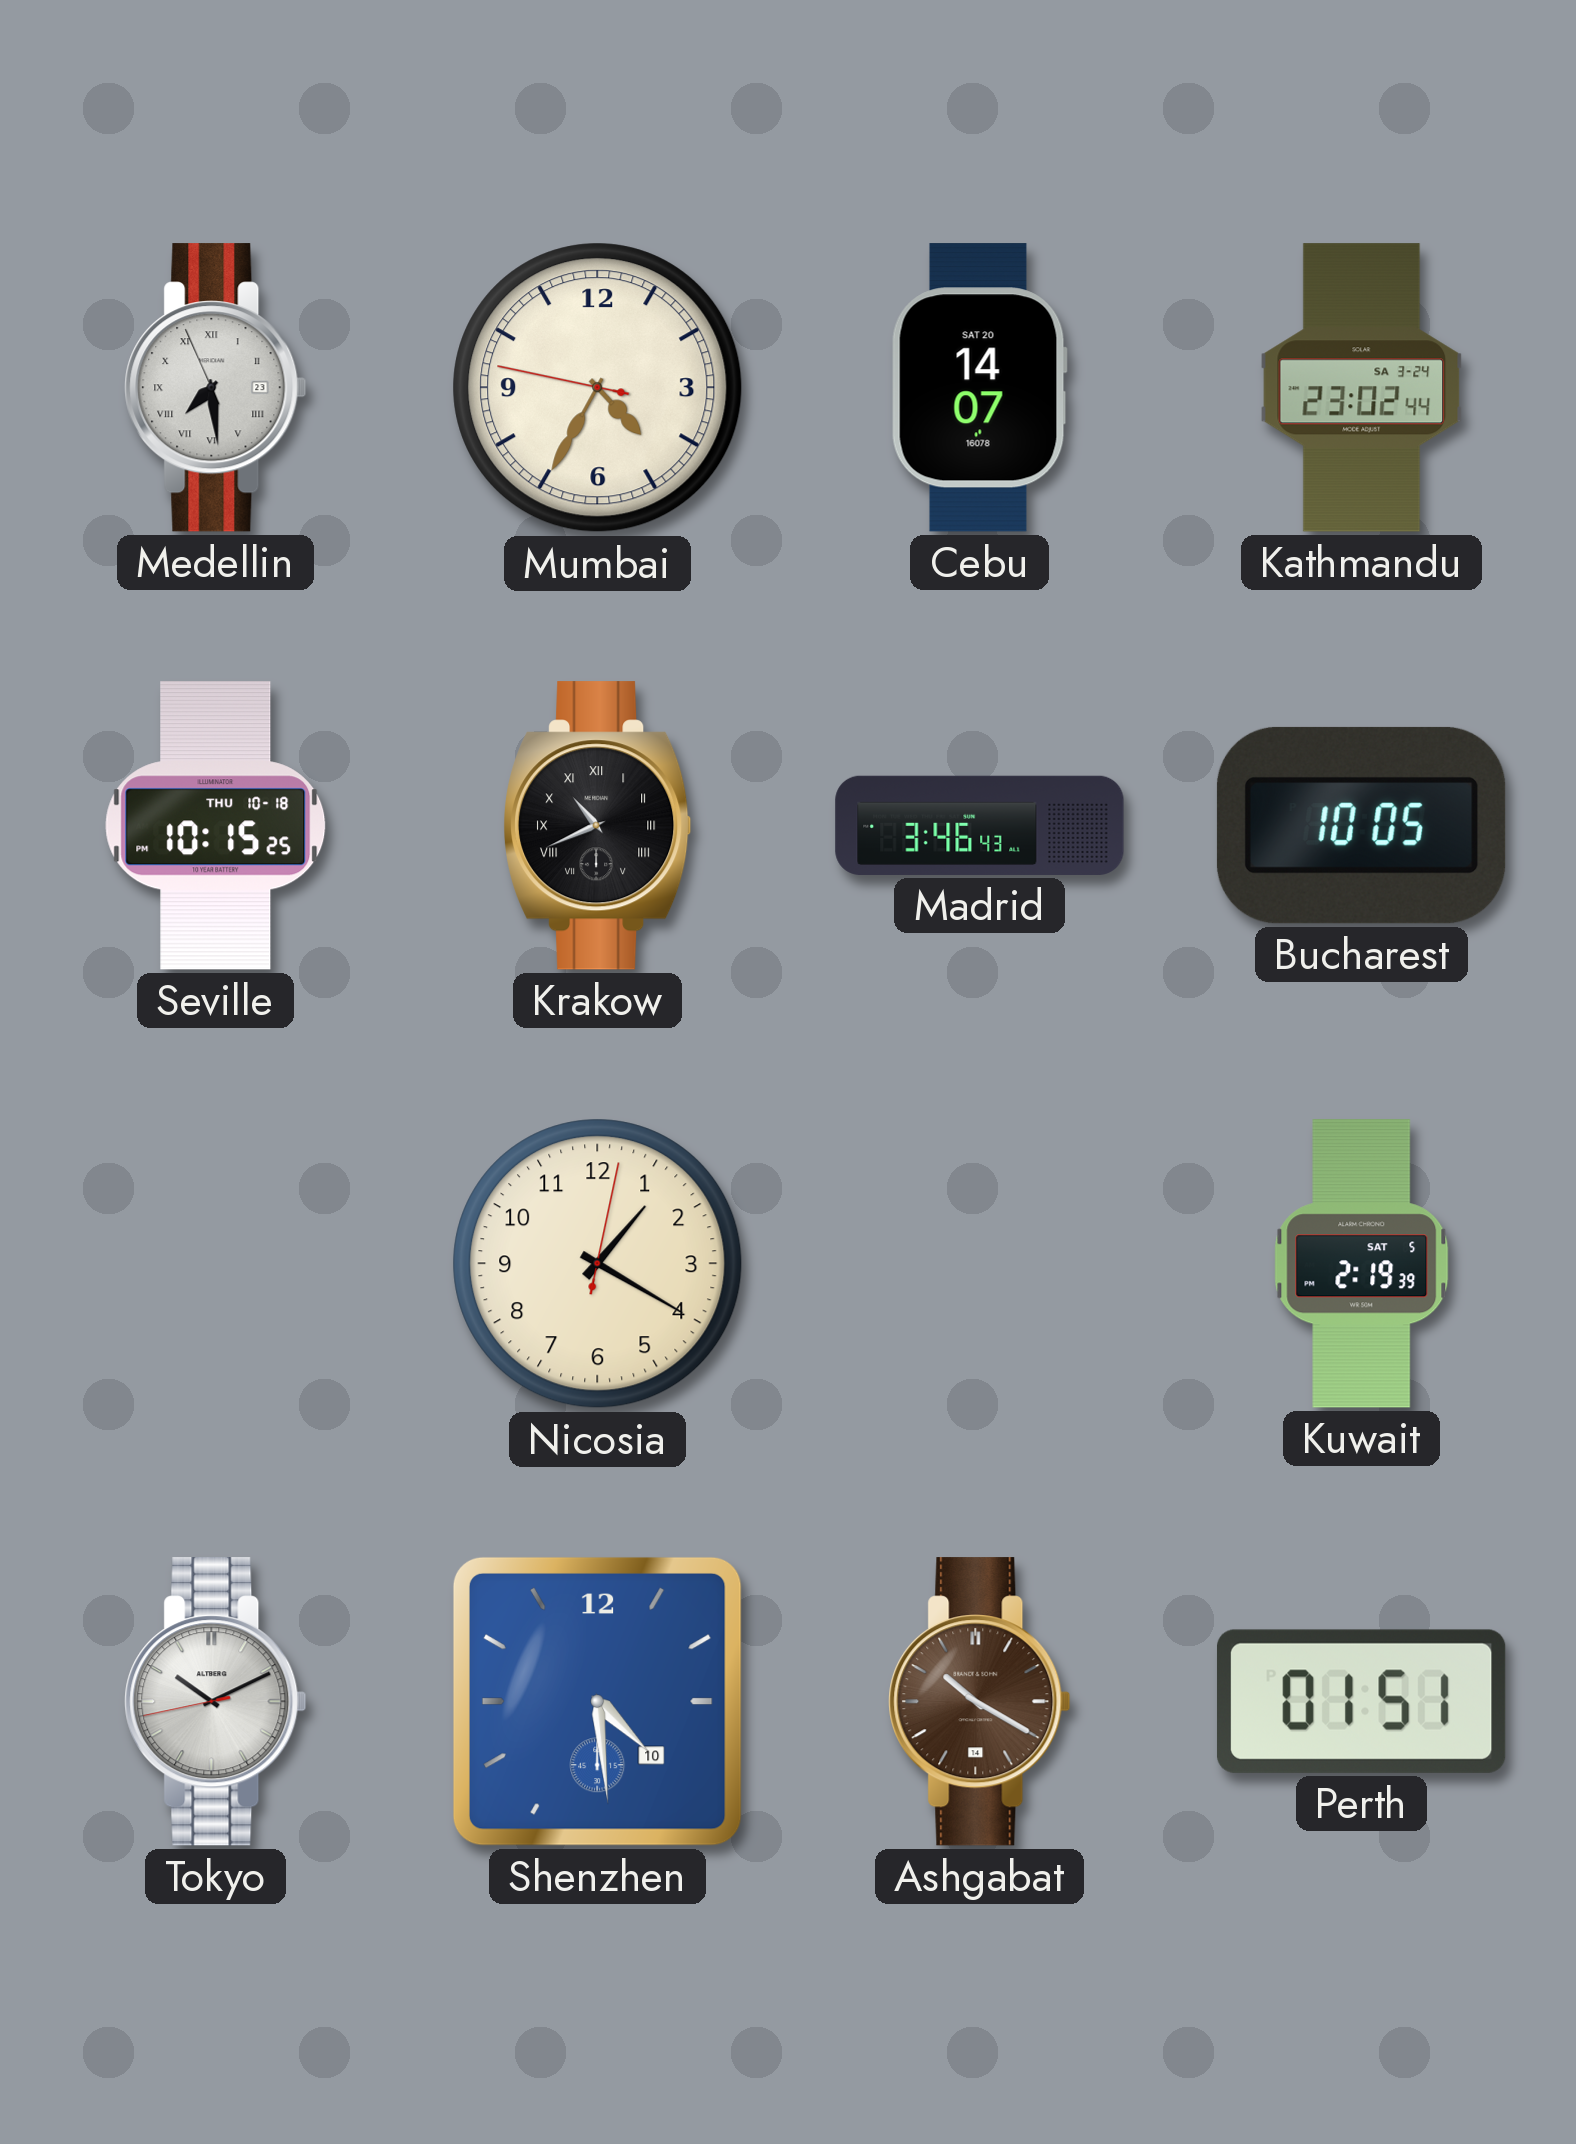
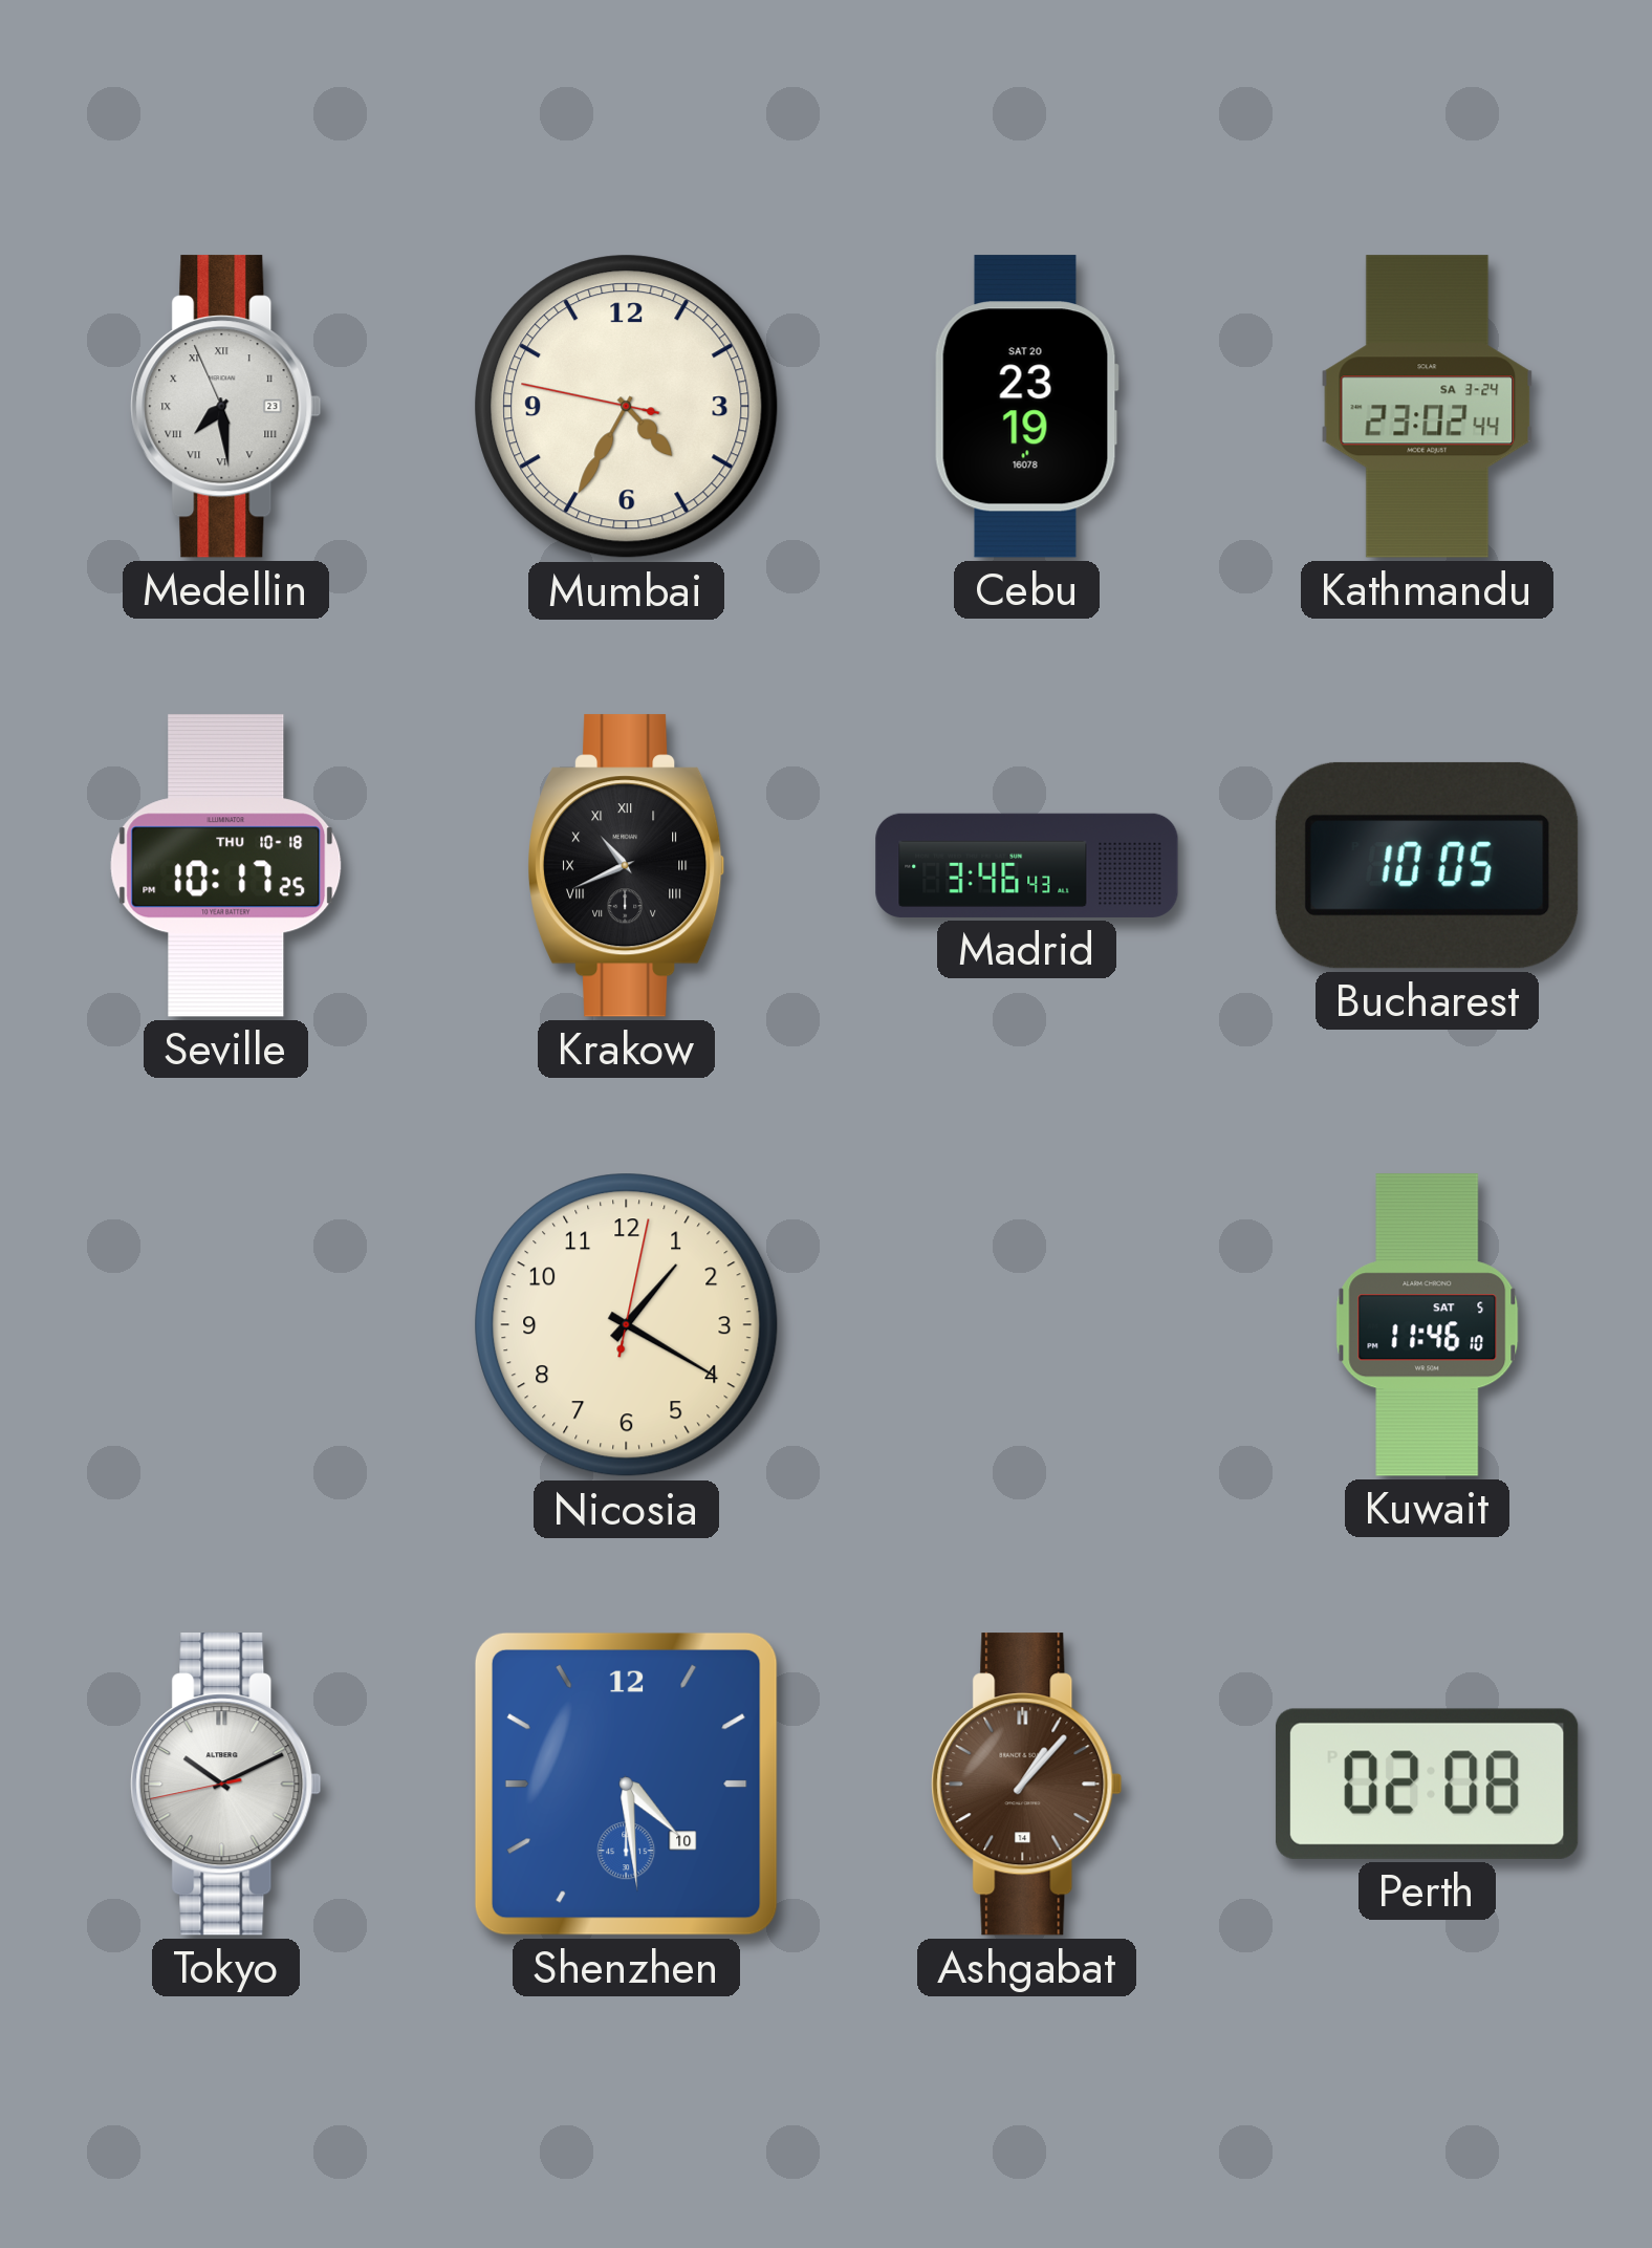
Cebu: 14:07 -> 23:19
Seville: 10:15 -> 10:17
Kuwait: 2:19 -> 11:46
Ashgabat: 10:20 -> 1:07
Perth: 01:51 -> 02:08
